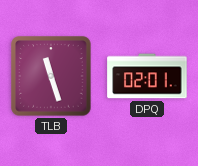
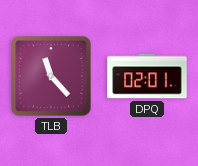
TLB: 11:27 -> 11:23
